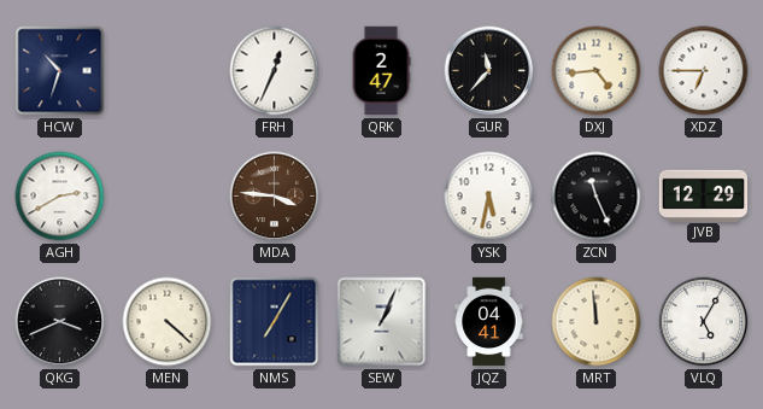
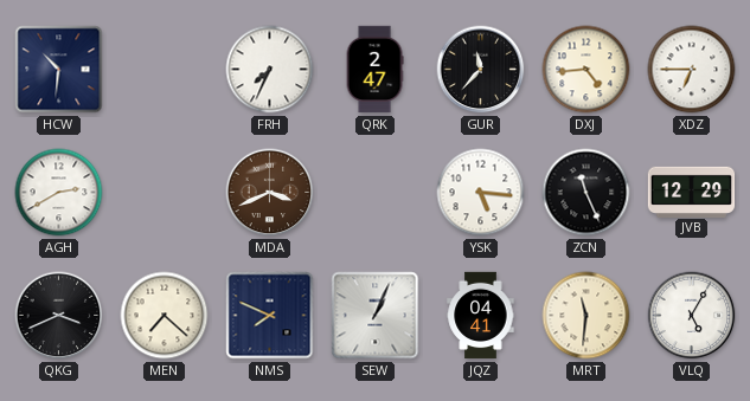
HCW: 10:33 -> 10:31
FRH: 12:34 -> 7:34
MDA: 3:46 -> 3:41
YSK: 5:32 -> 5:16
MEN: 4:22 -> 7:22
NMS: 7:05 -> 7:49
MRT: 11:59 -> 11:31
